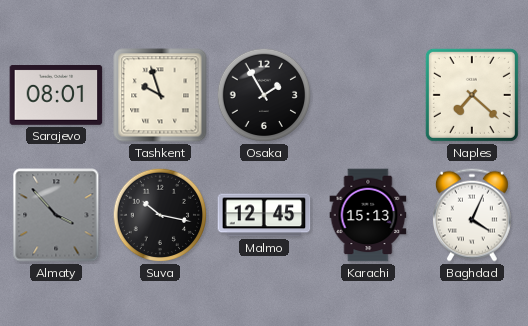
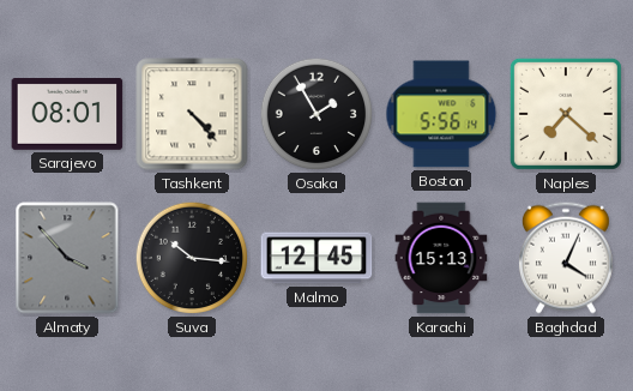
Tashkent: 9:57 -> 4:23
Boston: none -> 5:56
Suva: 10:17 -> 10:16
